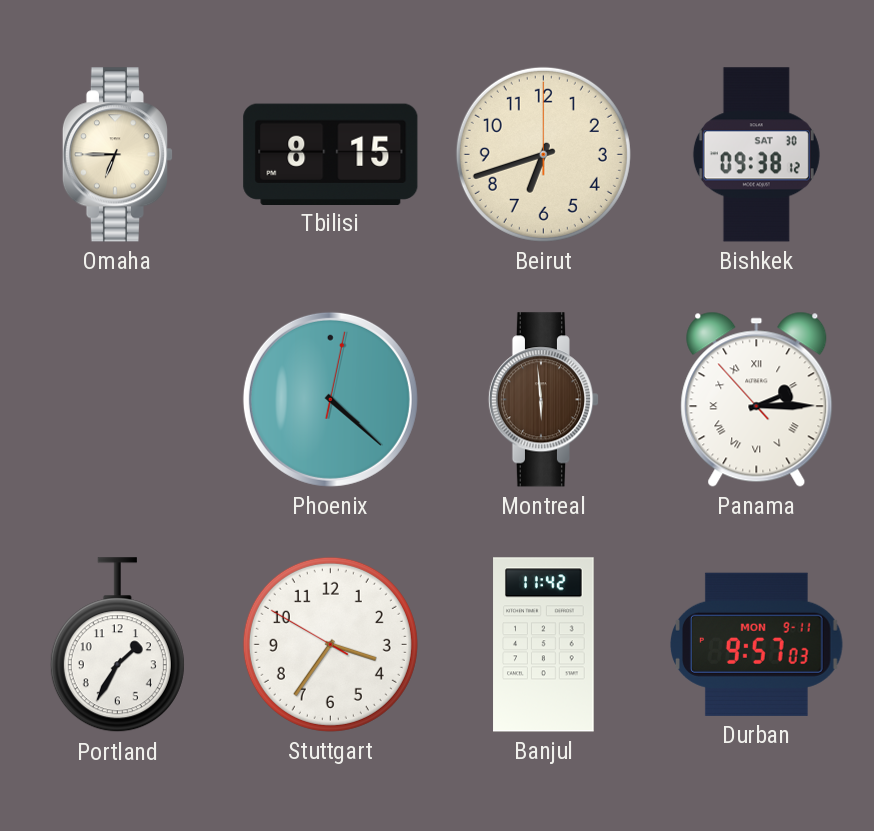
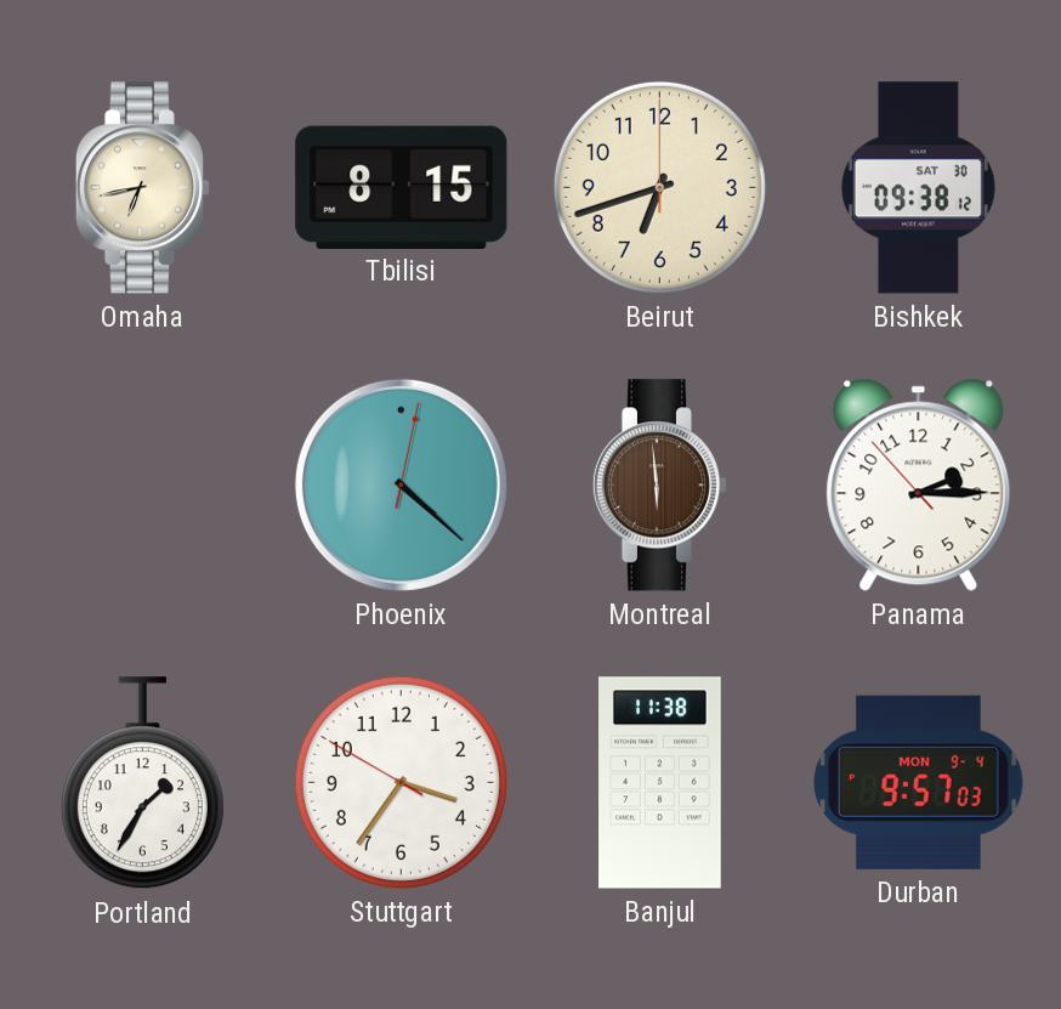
Omaha: 6:45 -> 6:43
Panama numerals: Roman -> Arabic
Banjul: 11:42 -> 11:38
Durban date: MON 9-11 -> MON 9-4
